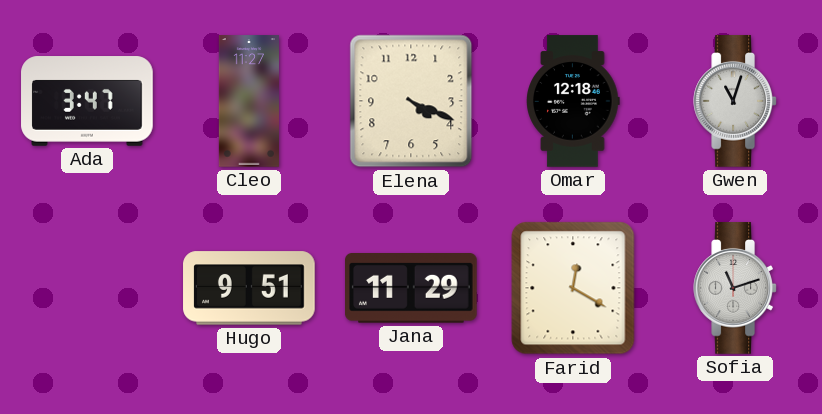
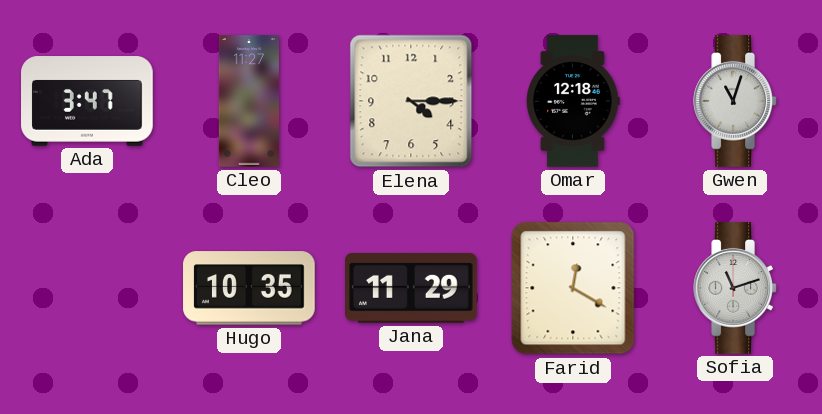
Elena: 4:19 -> 4:15
Hugo: 9:51 -> 10:35
